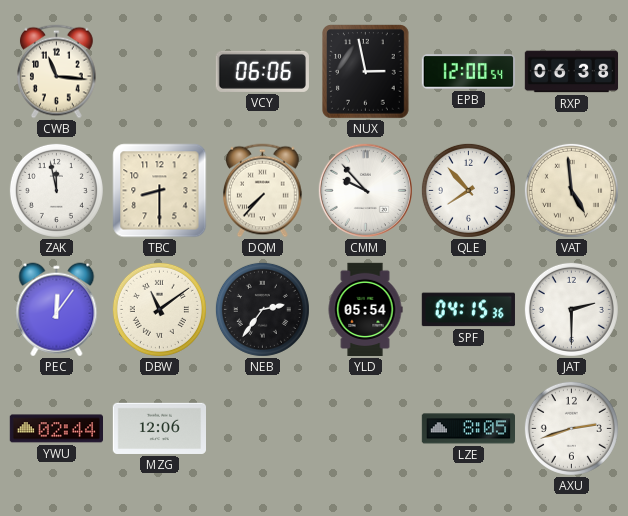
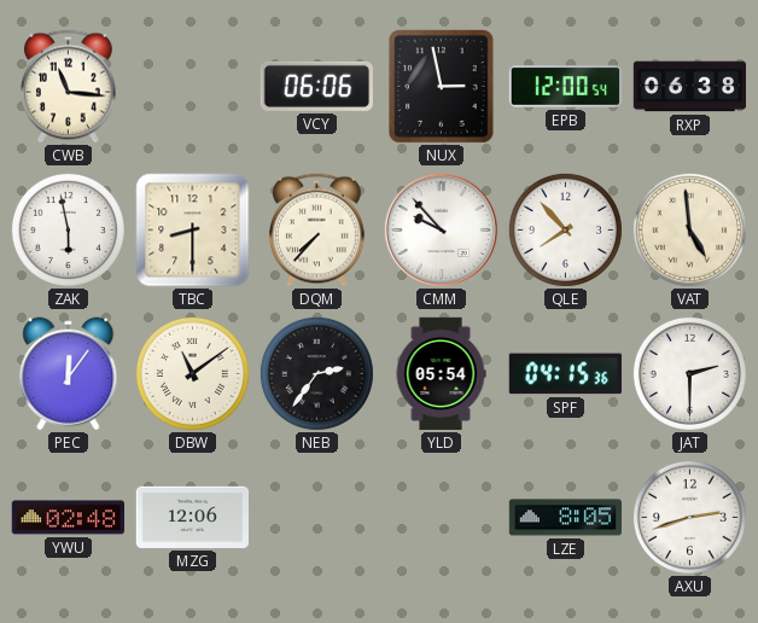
ZAK: 11:58 -> 5:58
YWU: 02:44 -> 02:48
